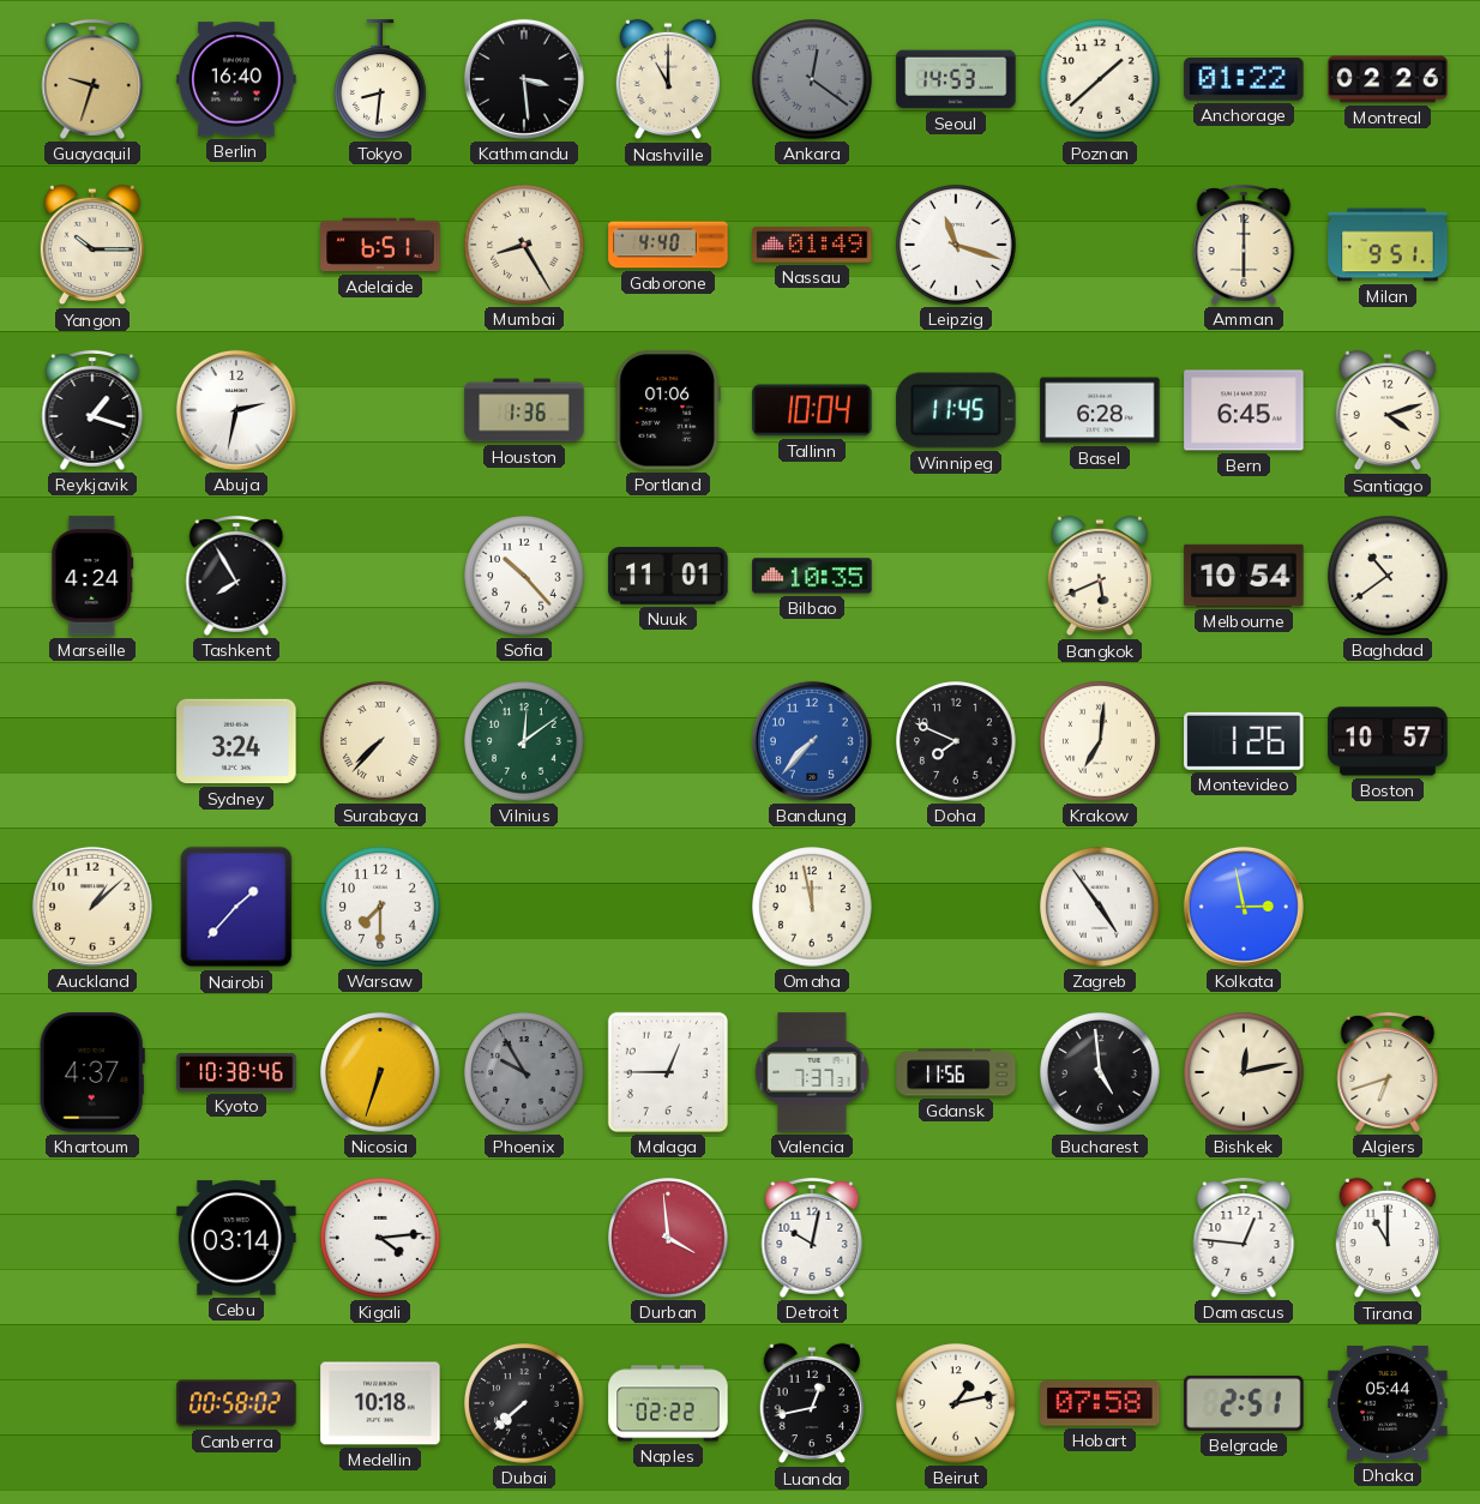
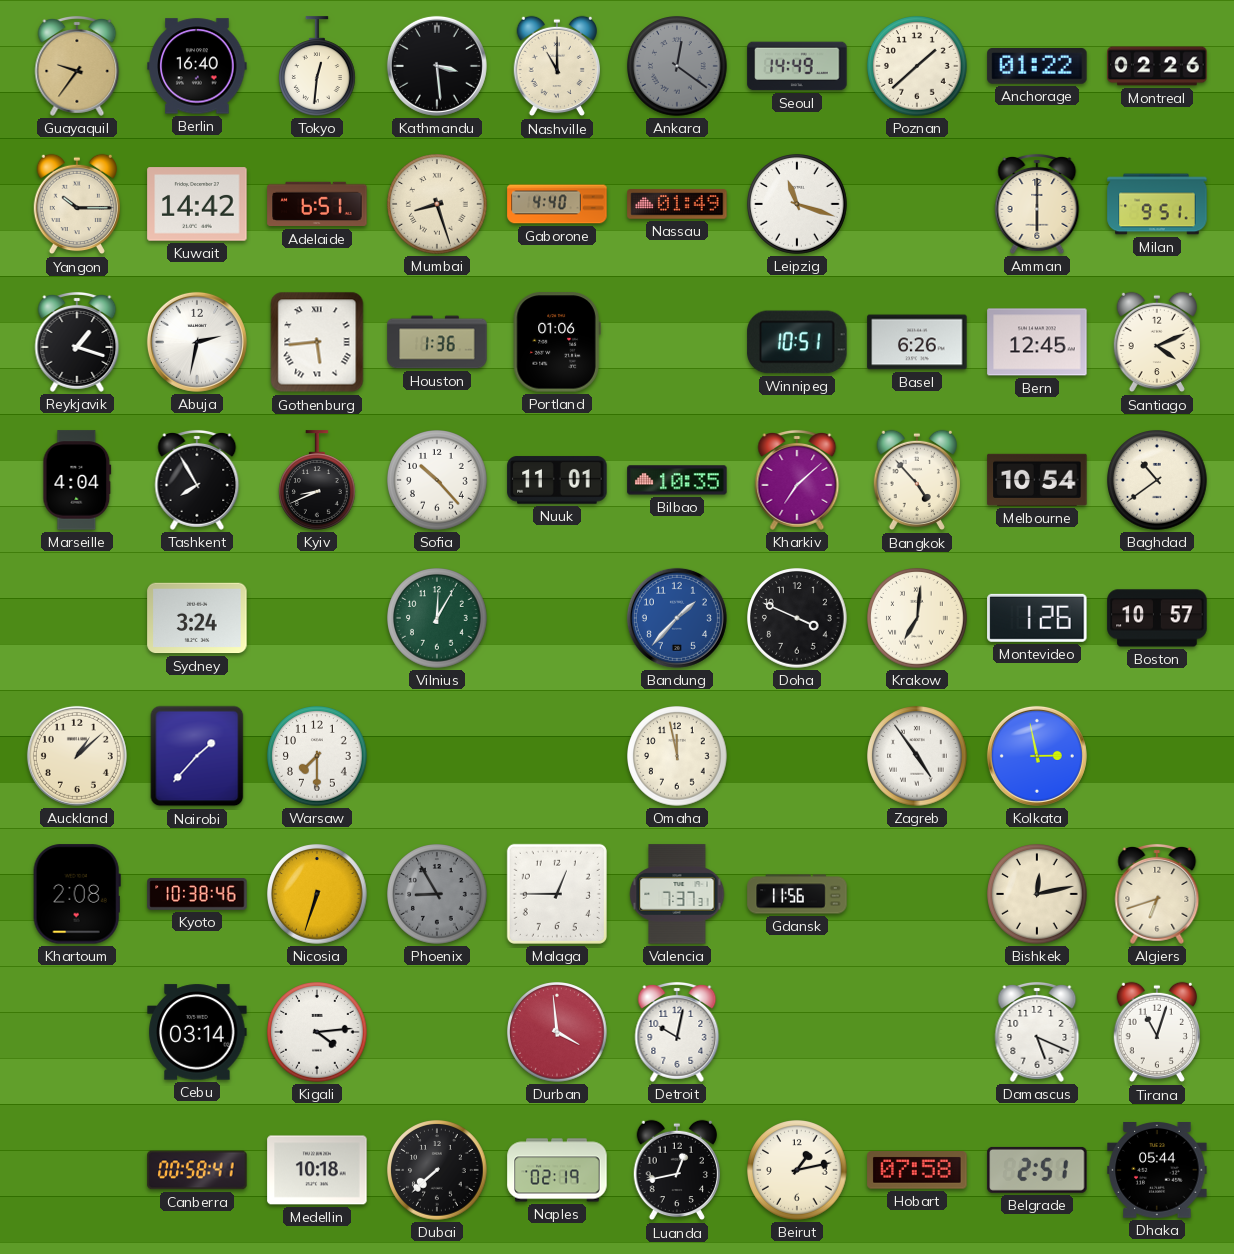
Guayaquil: 9:33 -> 9:36
Tokyo: 8:31 -> 12:31
Seoul: 14:53 -> 14:49
Kuwait: none -> 14:42
Mumbai: 8:25 -> 8:27
Gothenburg: none -> 5:44
Tallinn: 10:04 -> none
Winnipeg: 11:45 -> 10:51
Basel: 6:28 -> 6:26
Bern: 6:45 -> 12:45
Santiago: 4:12 -> 4:11
Marseille: 4:24 -> 4:04
Kyiv: none -> 8:41
Kharkiv: none -> 7:08
Bangkok: 5:41 -> 4:53
Surabaya: 7:37 -> none
Vilnius: 12:09 -> 12:05
Bandung: 7:37 -> 1:37
Doha: 7:49 -> 3:49
Khartoum: 4:37 -> 2:08
Phoenix: 9:55 -> 8:55
Bucharest: 4:59 -> none
Damascus: 12:46 -> 5:19
Tirana: 11:00 -> 11:03
Canberra: 00:58:02 -> 00:58:41
Naples: 02:22 -> 02:19
